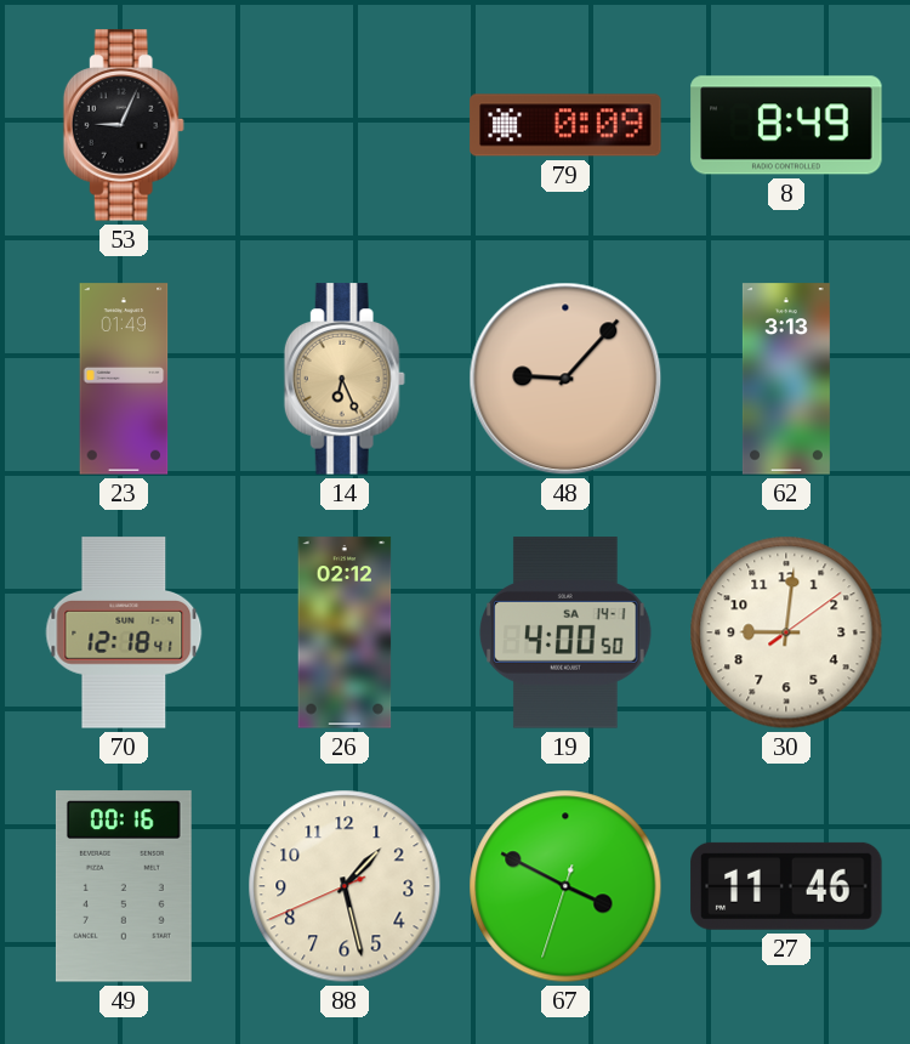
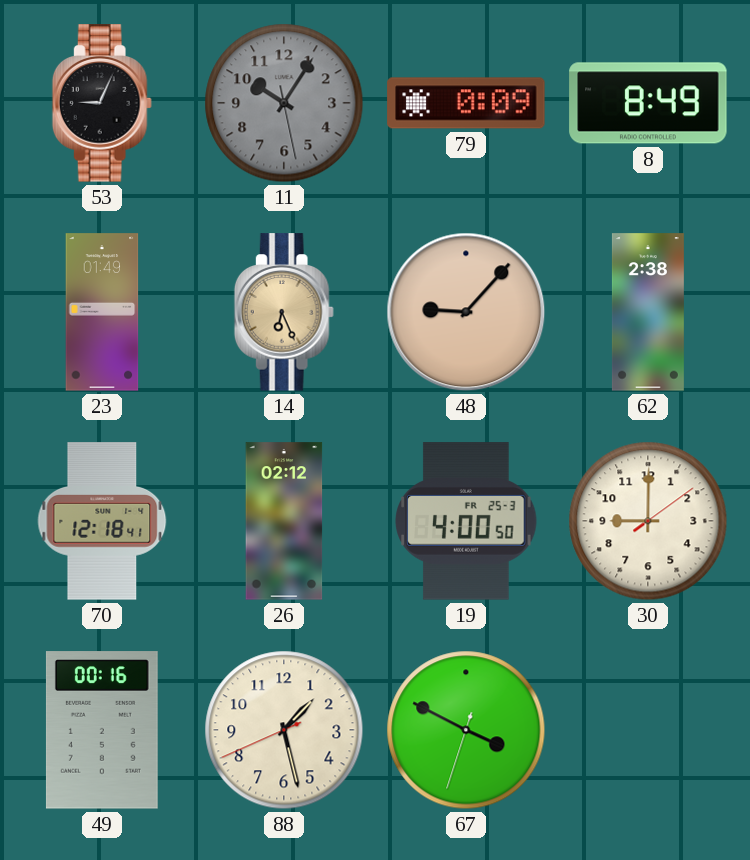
11: none -> 10:05
62: 3:13 -> 2:38
19 date: SA 14-1 -> FR 25-3
30: 9:01 -> 9:00
27: 11:46 -> none
